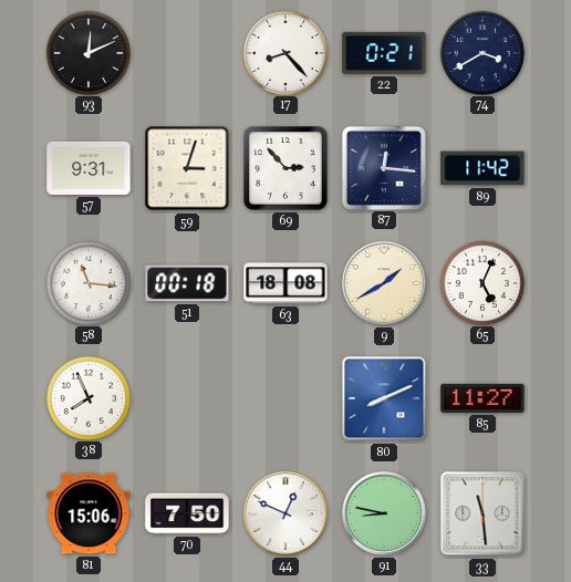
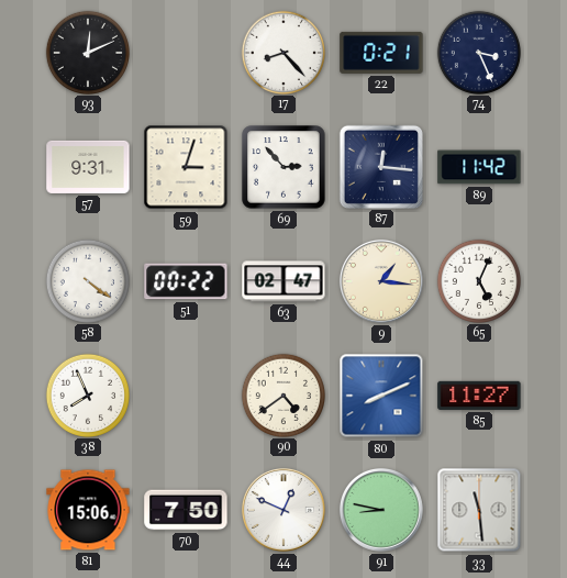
74: 3:40 -> 3:26
58: 11:16 -> 4:21
51: 00:18 -> 00:22
63: 18:08 -> 02:47
9: 1:40 -> 1:16
90: none -> 4:39
